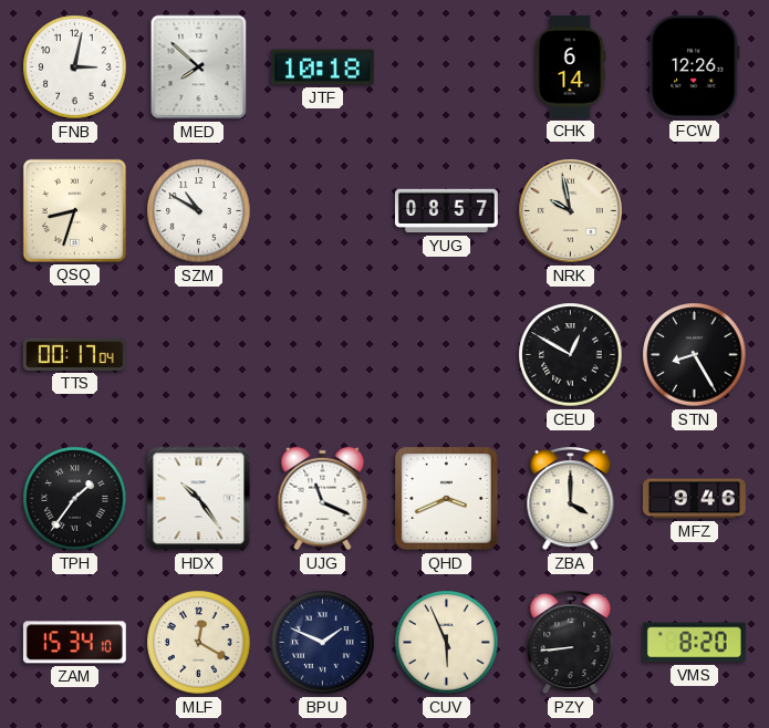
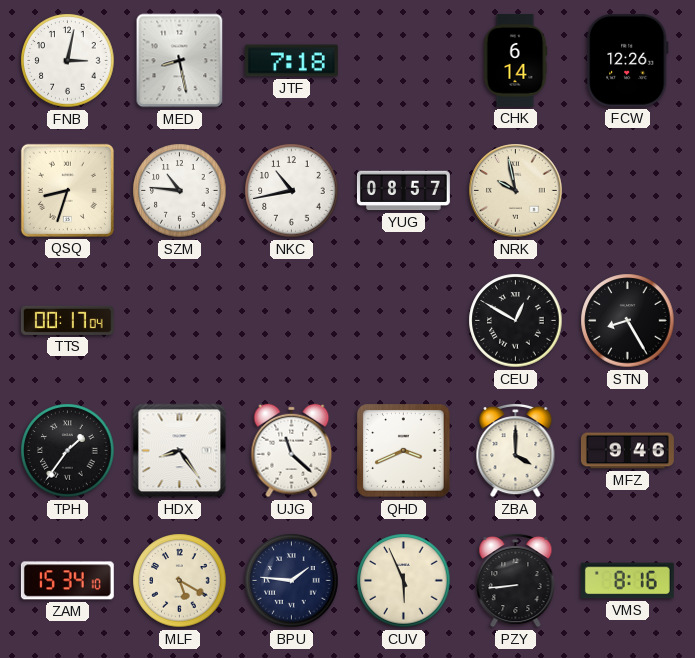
MED: 7:52 -> 8:28
JTF: 10:18 -> 7:18
SZM: 10:50 -> 10:46
NKC: none -> 10:43
HDX: 10:24 -> 8:24
UJG: 11:19 -> 11:22
MLF: 12:20 -> 5:20
BPU: 1:49 -> 1:46
VMS: 8:20 -> 8:16
